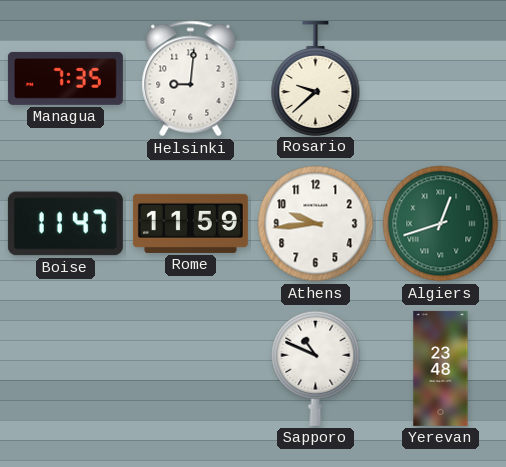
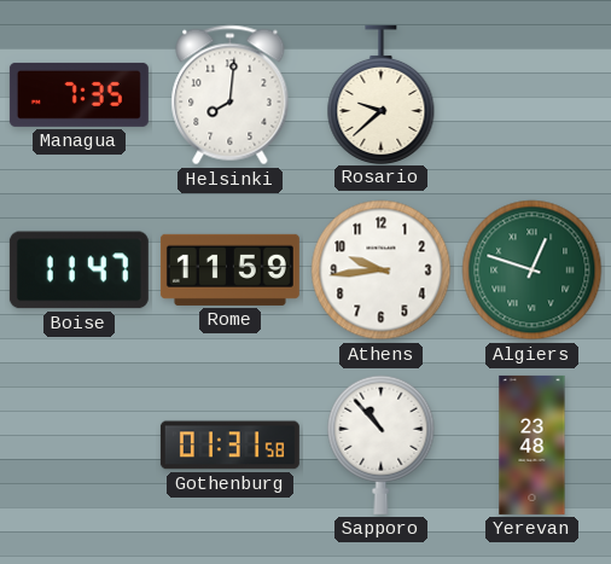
Helsinki: 9:01 -> 8:01
Algiers: 12:42 -> 12:48
Gothenburg: none -> 01:31
Sapporo: 10:49 -> 10:53
